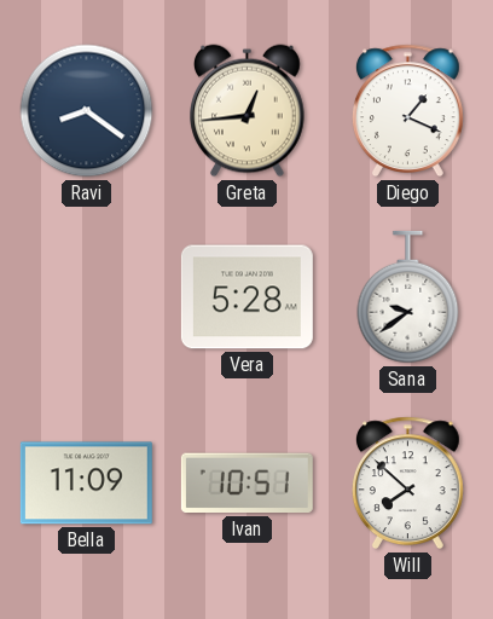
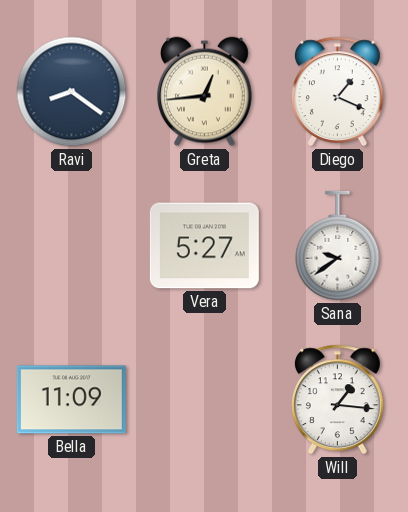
Vera: 5:28 -> 5:27
Ivan: 10:51 -> none
Will: 7:52 -> 1:16
